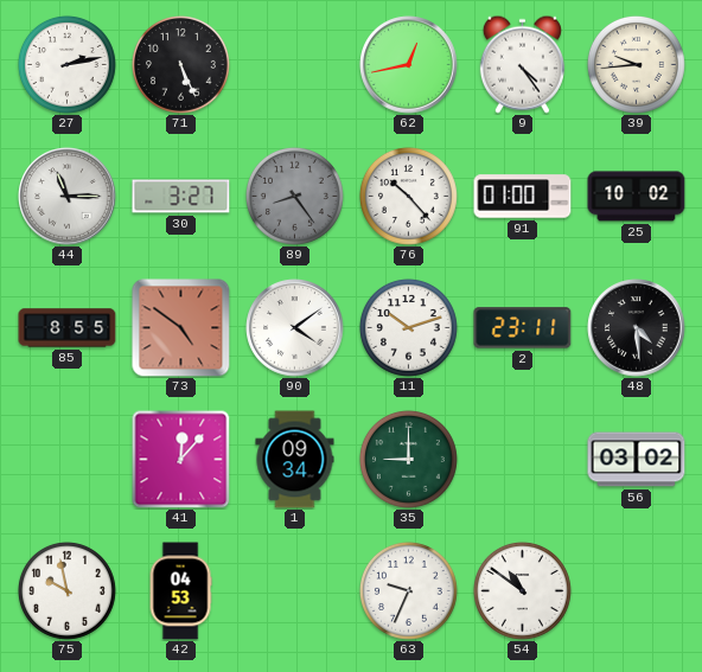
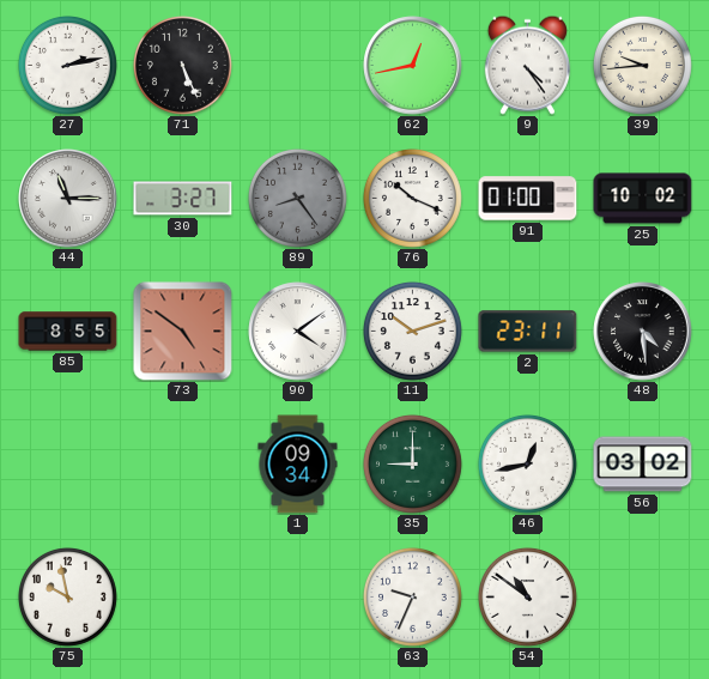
76: 10:23 -> 10:19
41: 12:07 -> none
46: none -> 12:43
42: 04:53 -> none
